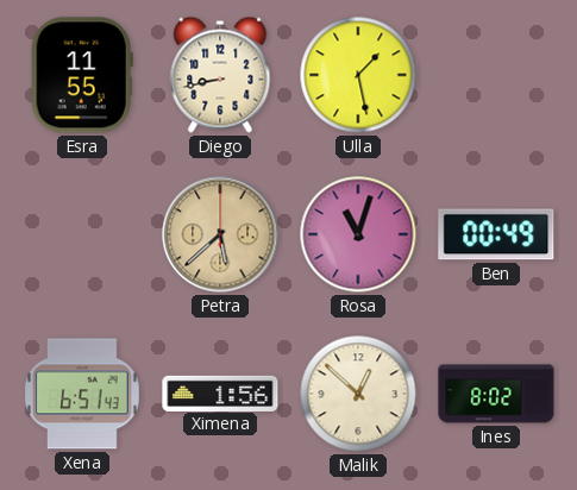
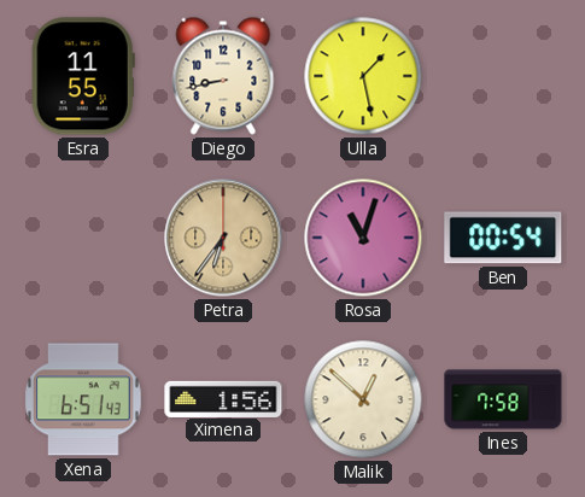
Petra: 5:38 -> 6:36
Ben: 00:49 -> 00:54
Ines: 8:02 -> 7:58
